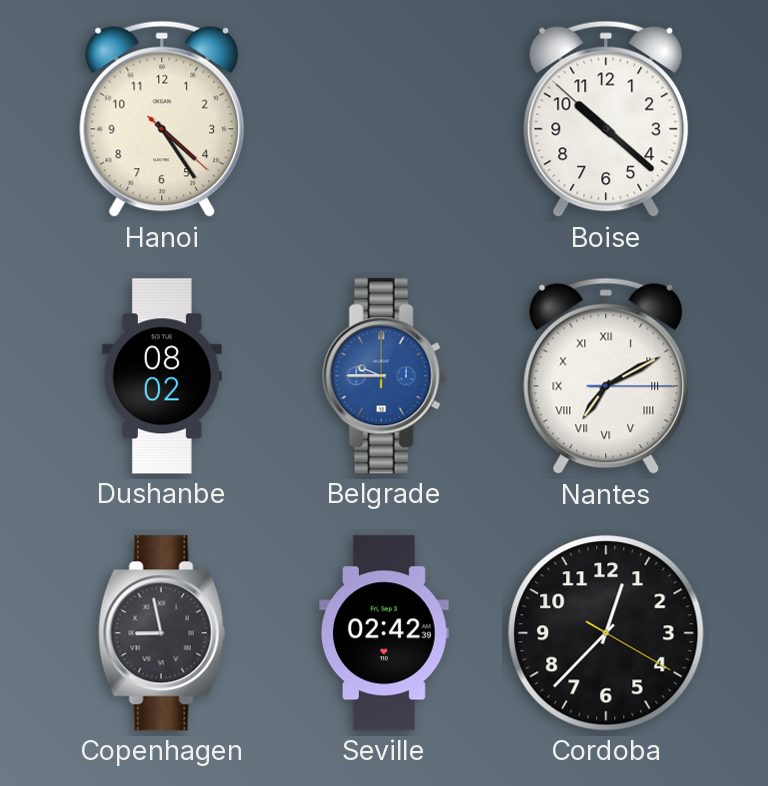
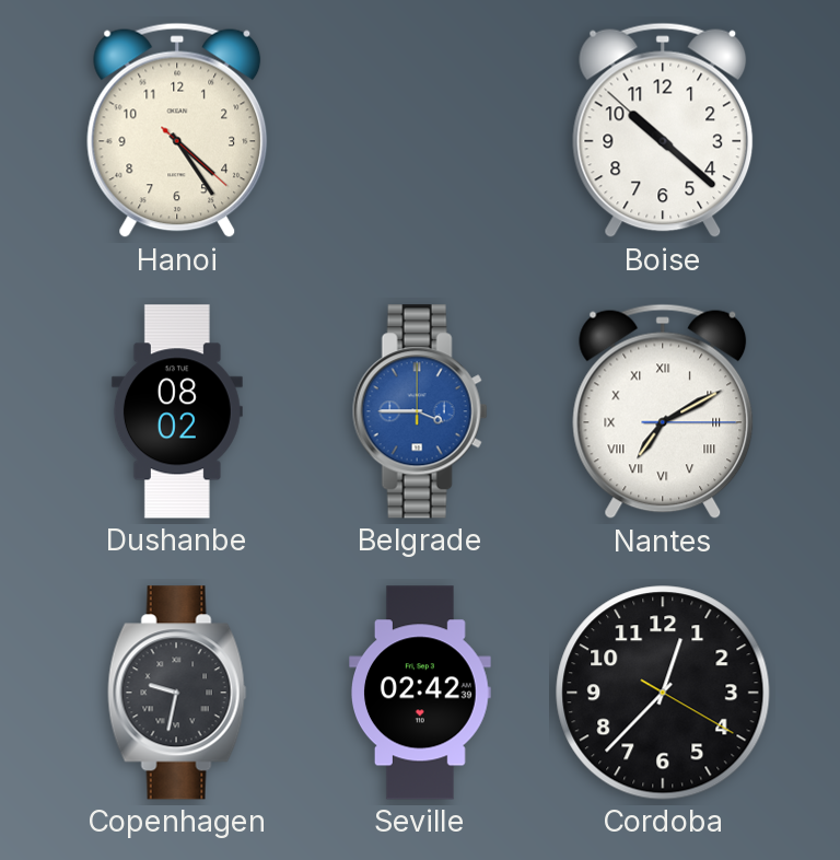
Belgrade: 9:45 -> 3:45
Copenhagen: 8:58 -> 9:32
